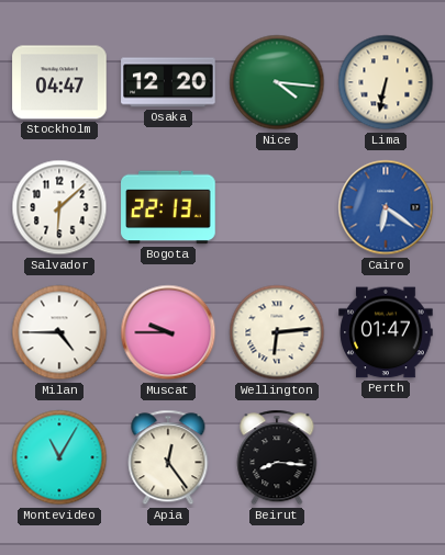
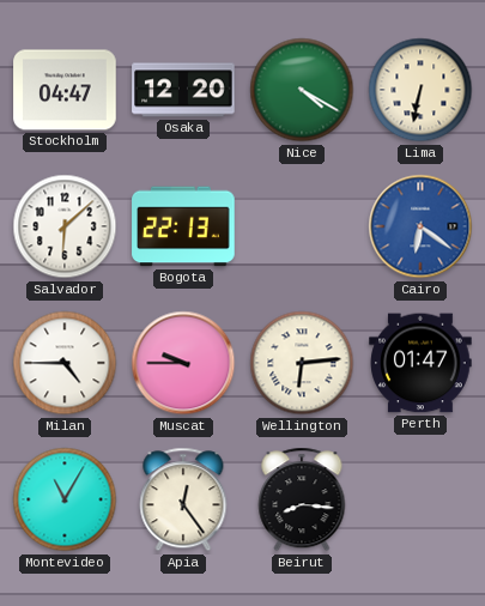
Nice: 4:16 -> 4:20
